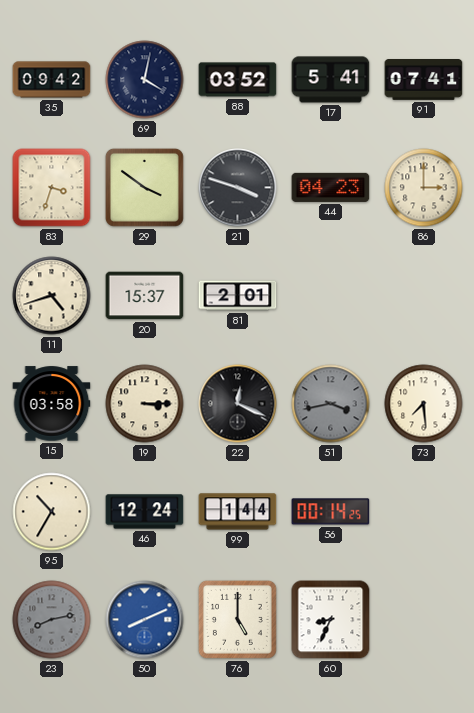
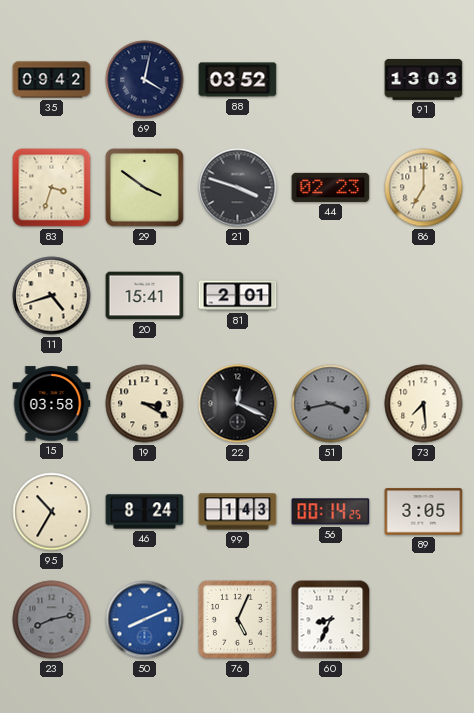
17: 5:41 -> none
91: 07:41 -> 13:03
44: 04:23 -> 02:23
86: 3:00 -> 7:00
20: 15:37 -> 15:41
19: 3:15 -> 3:20
46: 12:24 -> 8:24
99: 1:44 -> 1:43
89: none -> 3:05
76: 5:00 -> 5:04
